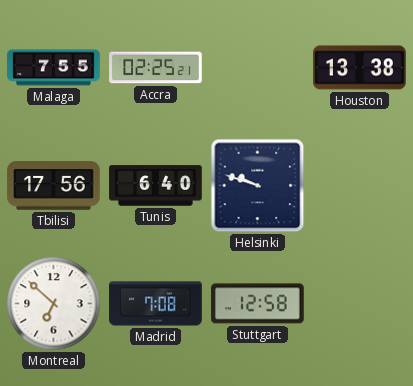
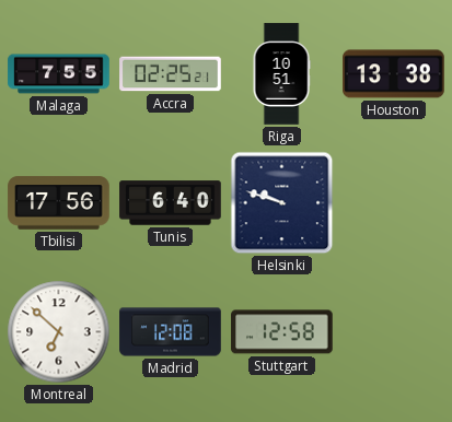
Riga: none -> 10:51
Madrid: 7:08 -> 12:08
